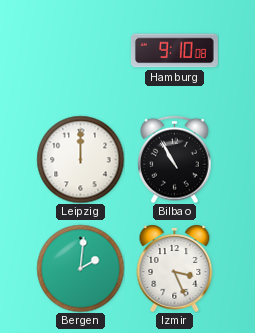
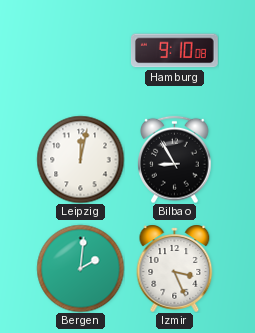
Leipzig: 12:00 -> 12:02
Bilbao: 10:55 -> 8:55
